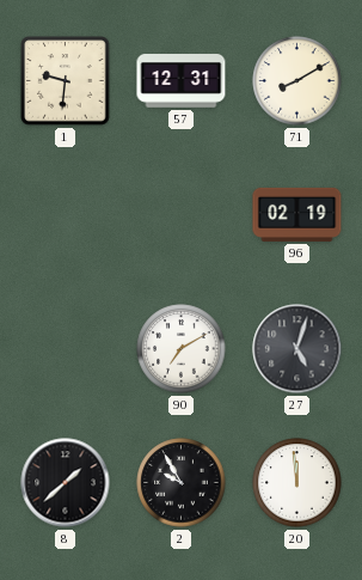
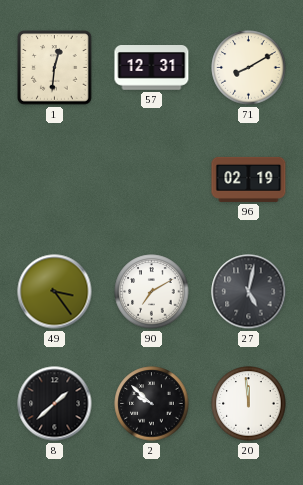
1: 9:31 -> 12:31
49: none -> 3:24
27: 5:03 -> 5:02
2: 9:55 -> 9:52
